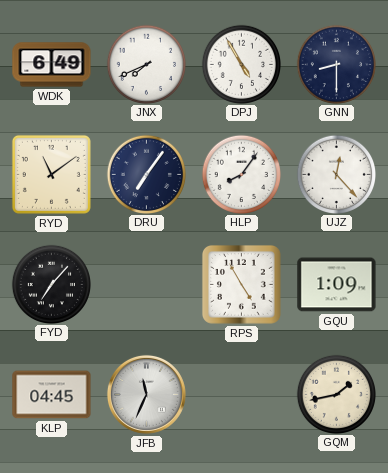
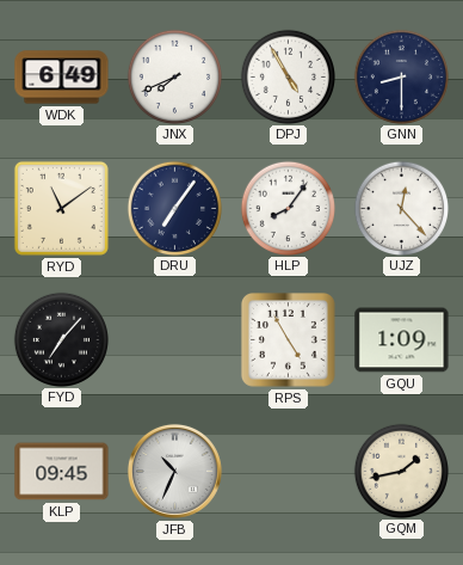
KLP: 04:45 -> 09:45
JFB: 11:34 -> 10:34
